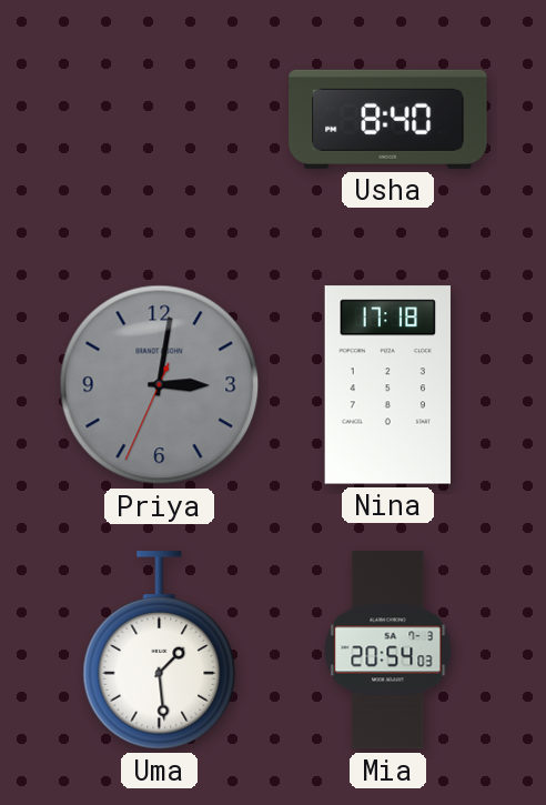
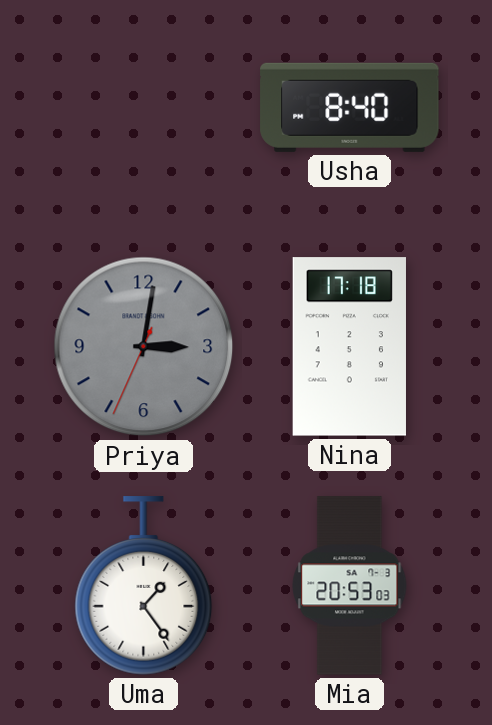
Uma: 1:29 -> 1:24
Mia: 20:54 -> 20:53
